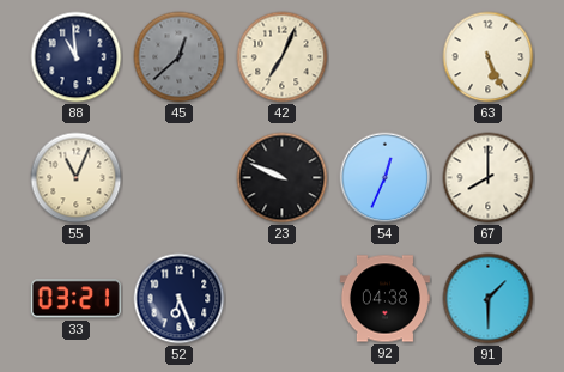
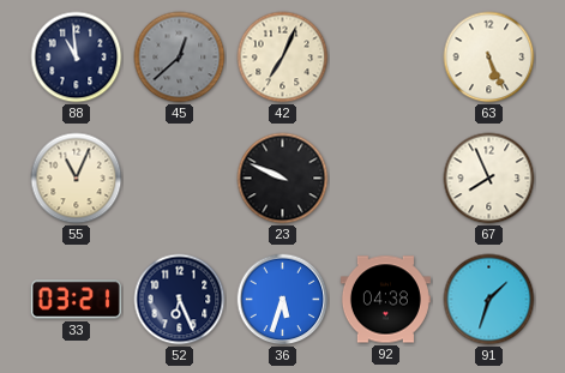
54: 12:34 -> none
67: 8:00 -> 7:56
36: none -> 5:33
91: 1:30 -> 1:33
